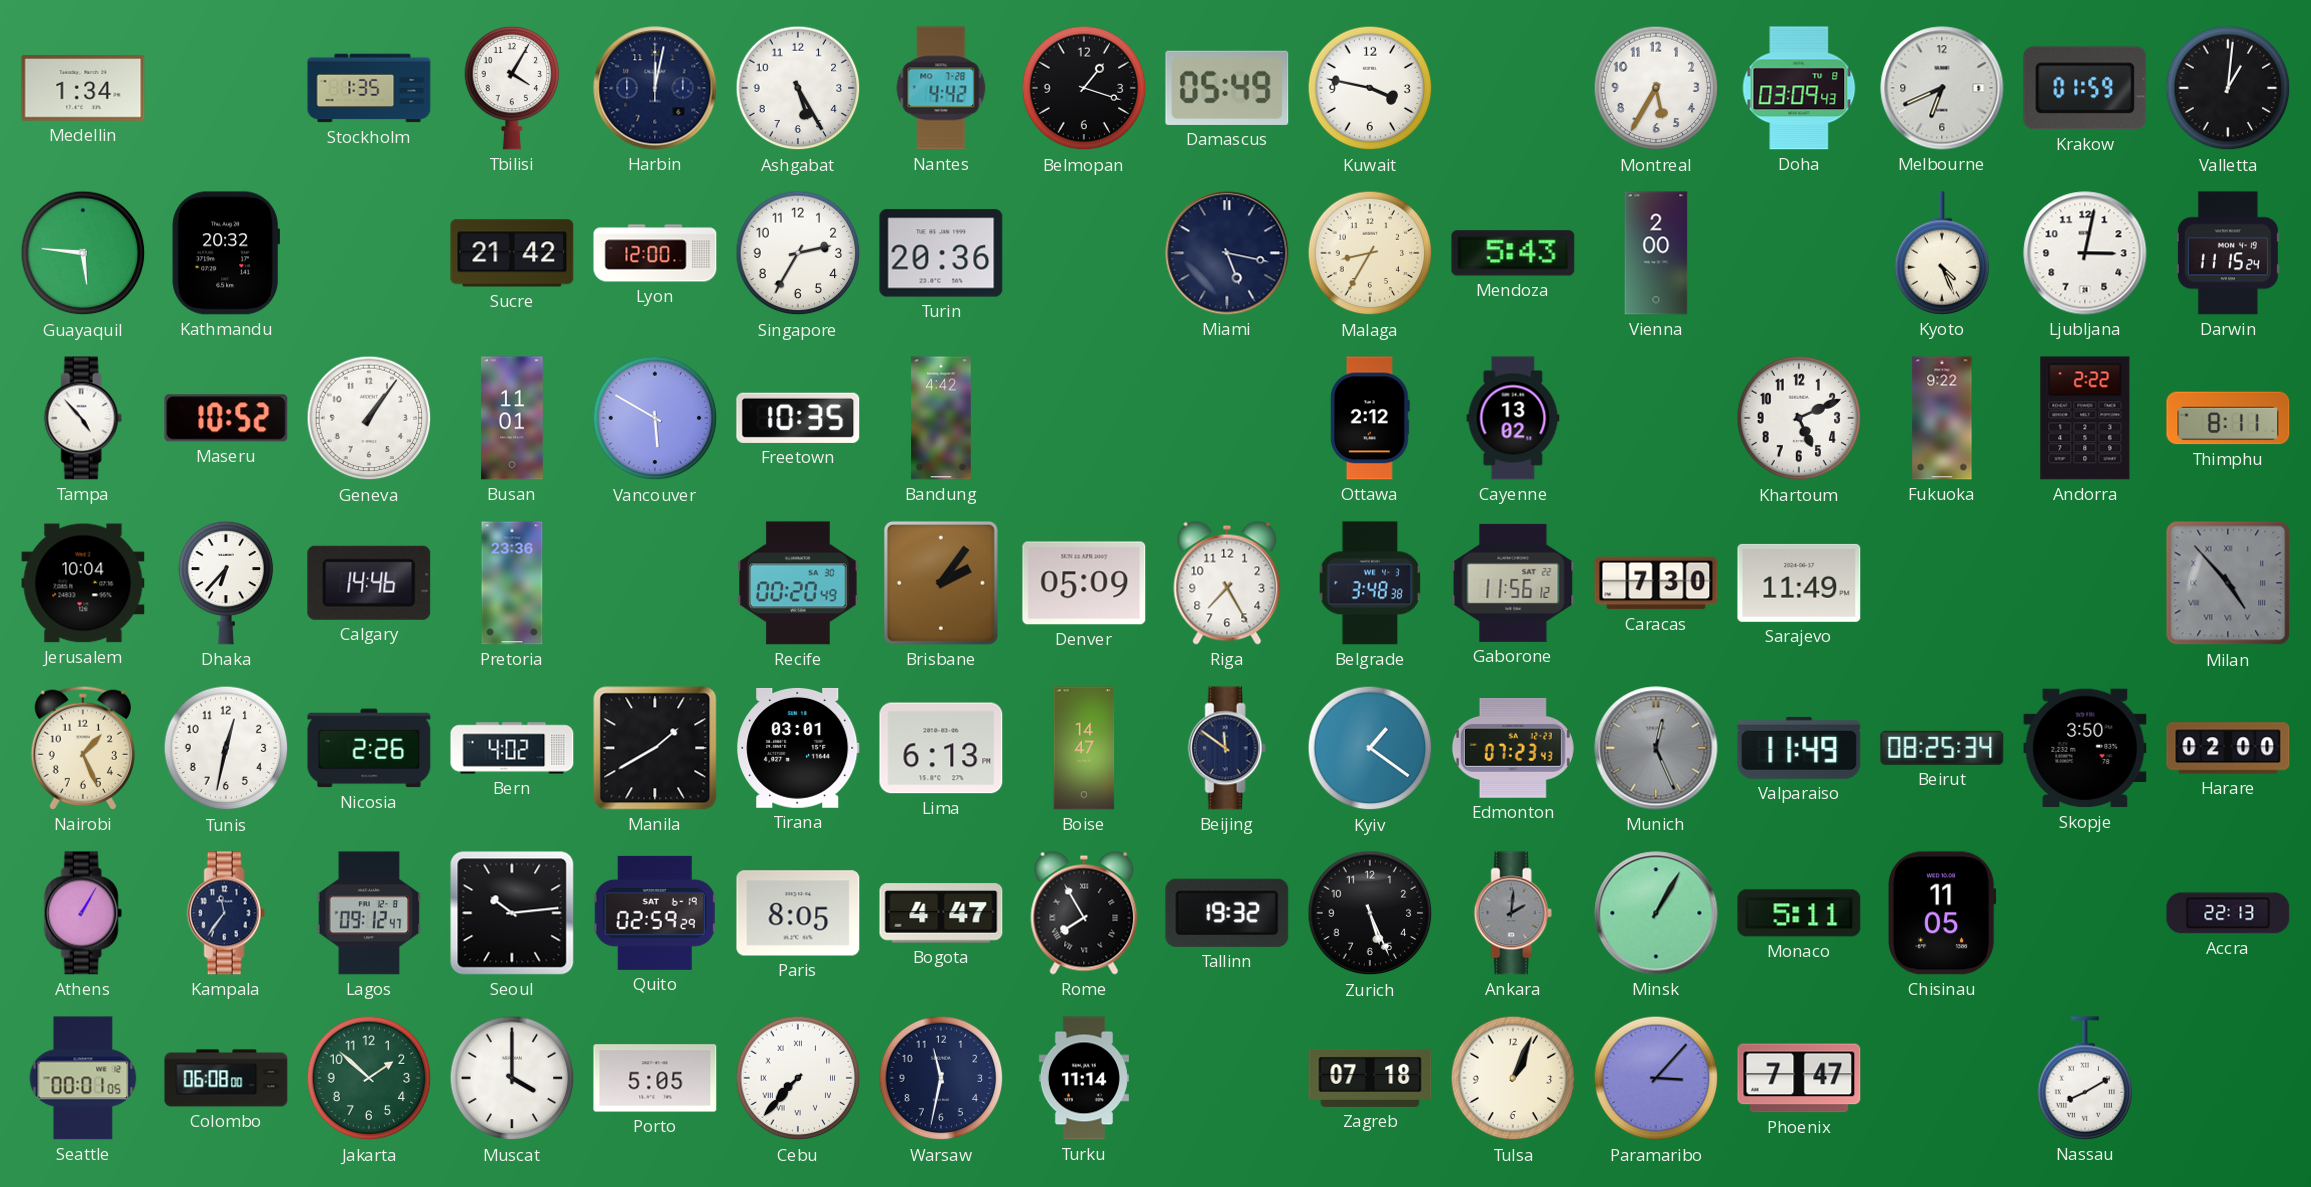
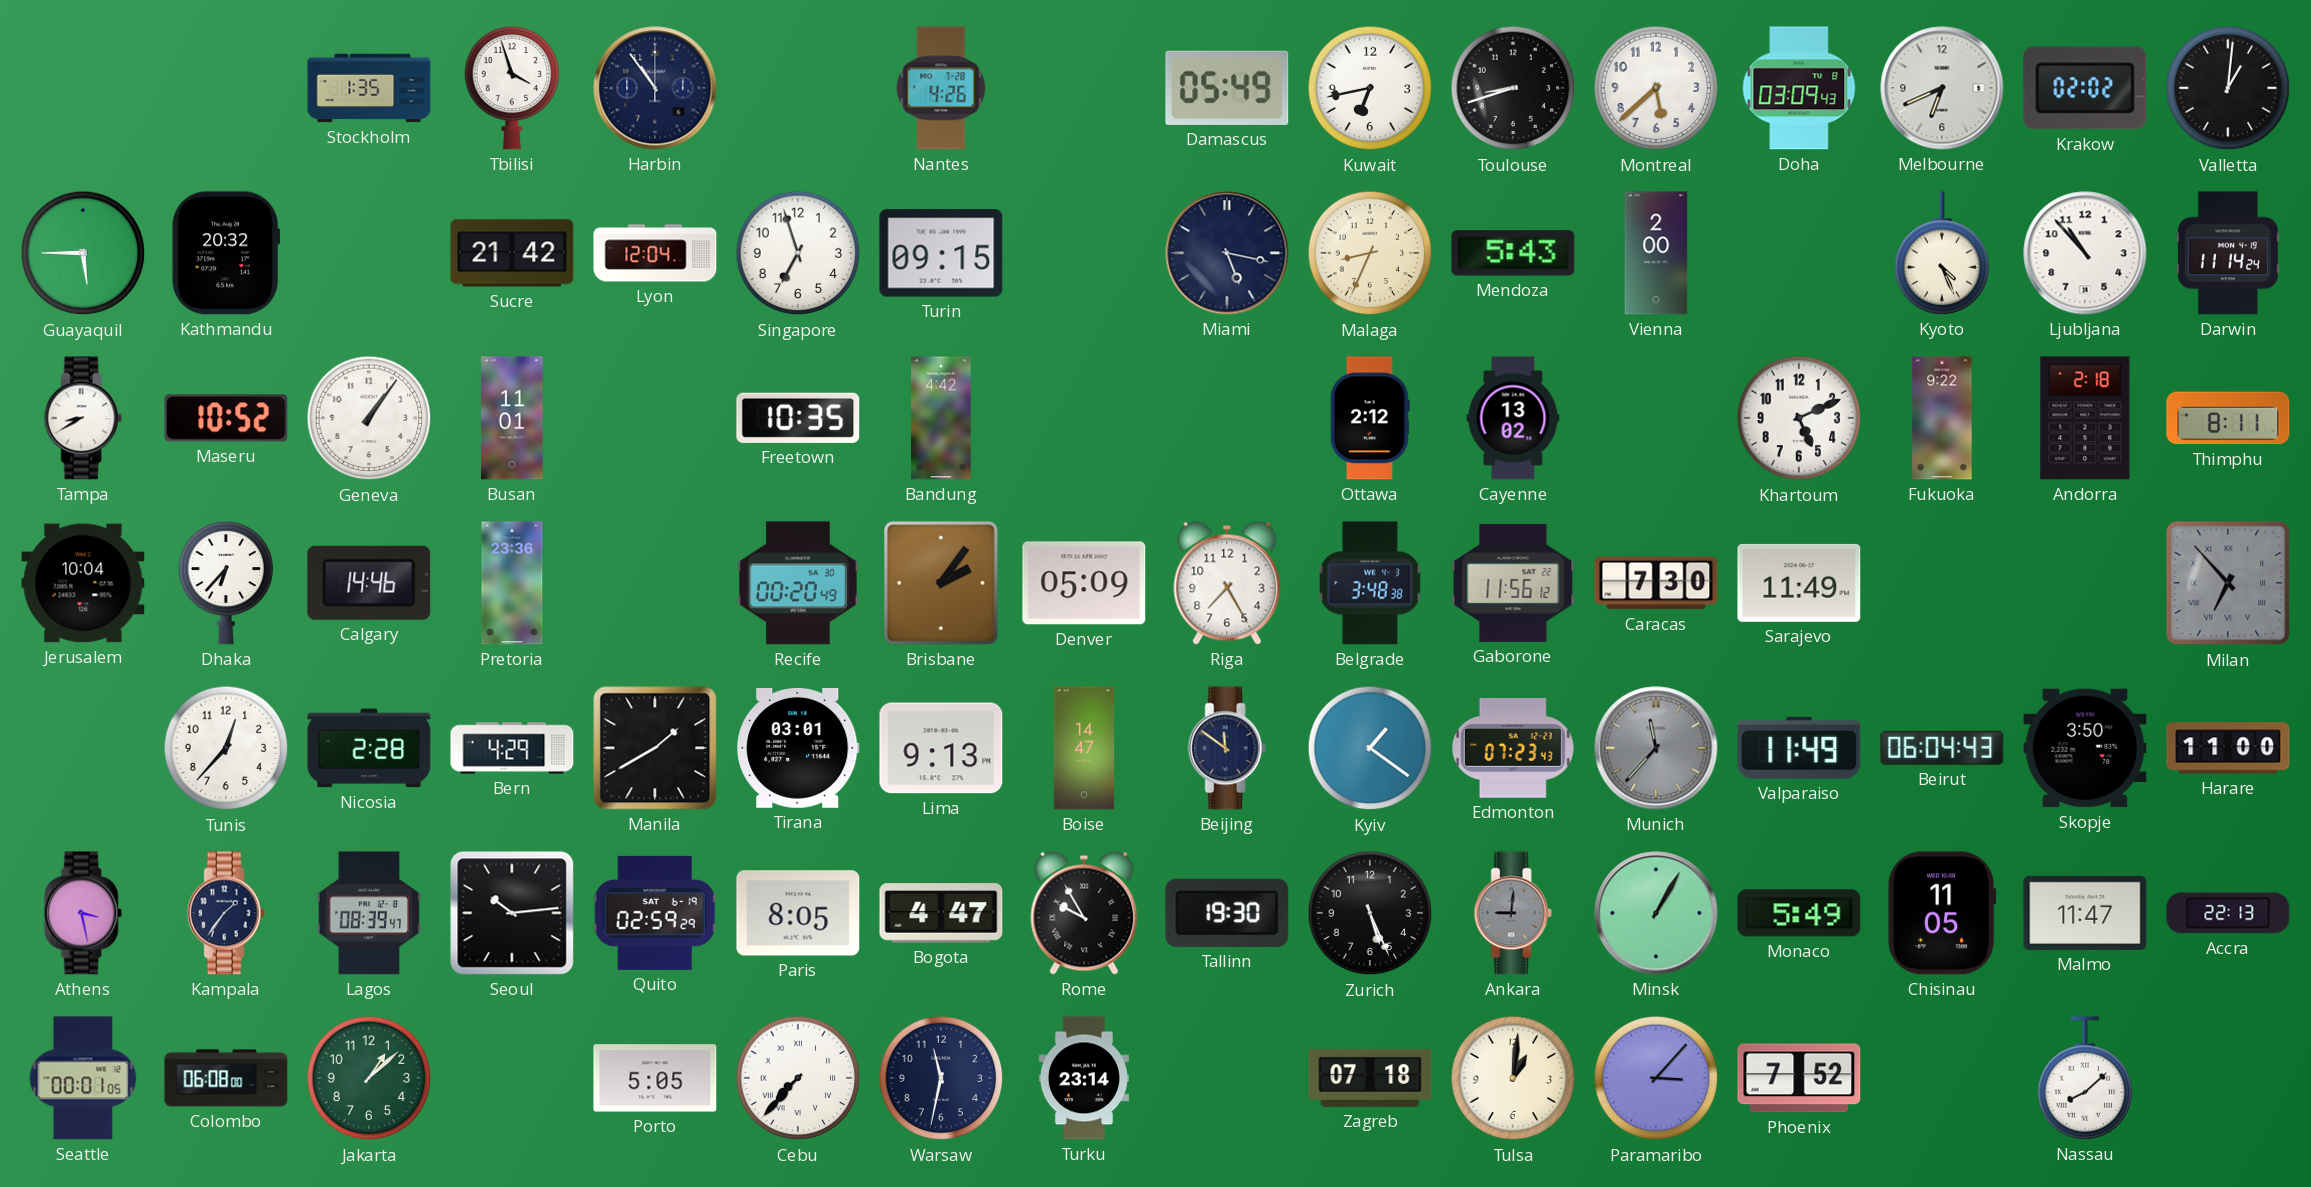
Medellin: 1:34 -> none
Tbilisi: 4:05 -> 3:57
Harbin: 12:02 -> 10:54
Ashgabat: 5:25 -> none
Nantes: 4:42 -> 4:26
Belmopan: 1:18 -> none
Kuwait: 3:47 -> 6:43
Toulouse: none -> 8:42
Montreal: 5:35 -> 5:38
Krakow: 01:59 -> 02:02
Guayaquil: 5:46 -> 5:45
Lyon: 12:00 -> 12:04
Singapore: 2:35 -> 6:57
Turin: 20:36 -> 09:15
Malaga: 8:35 -> 8:34
Ljubljana: 3:02 -> 10:53
Darwin: 11:15 -> 11:14
Tampa: 4:53 -> 8:40
Vancouver: 5:50 -> none
Andorra: 2:22 -> 2:18
Milan: 4:53 -> 6:53
Nairobi: 1:26 -> none
Tunis: 12:32 -> 12:37
Nicosia: 2:26 -> 2:28
Bern: 4:02 -> 4:29
Lima: 6:13 -> 9:13
Munich: 12:26 -> 11:37
Beirut: 08:25 -> 06:04
Harare: 02:00 -> 11:00
Athens: 1:05 -> 3:28
Kampala: 11:36 -> 1:36
Lagos: 09:12 -> 08:39
Rome: 7:55 -> 9:55
Tallinn: 19:32 -> 19:30
Ankara: 2:01 -> 9:01
Monaco: 5:11 -> 5:49
Malmo: none -> 11:47
Jakarta: 1:52 -> 1:08
Muscat: 4:00 -> none
Turku: 11:14 -> 23:14
Tulsa: 1:04 -> 1:01
Phoenix: 7:47 -> 7:52
Nassau: 8:10 -> 8:08
